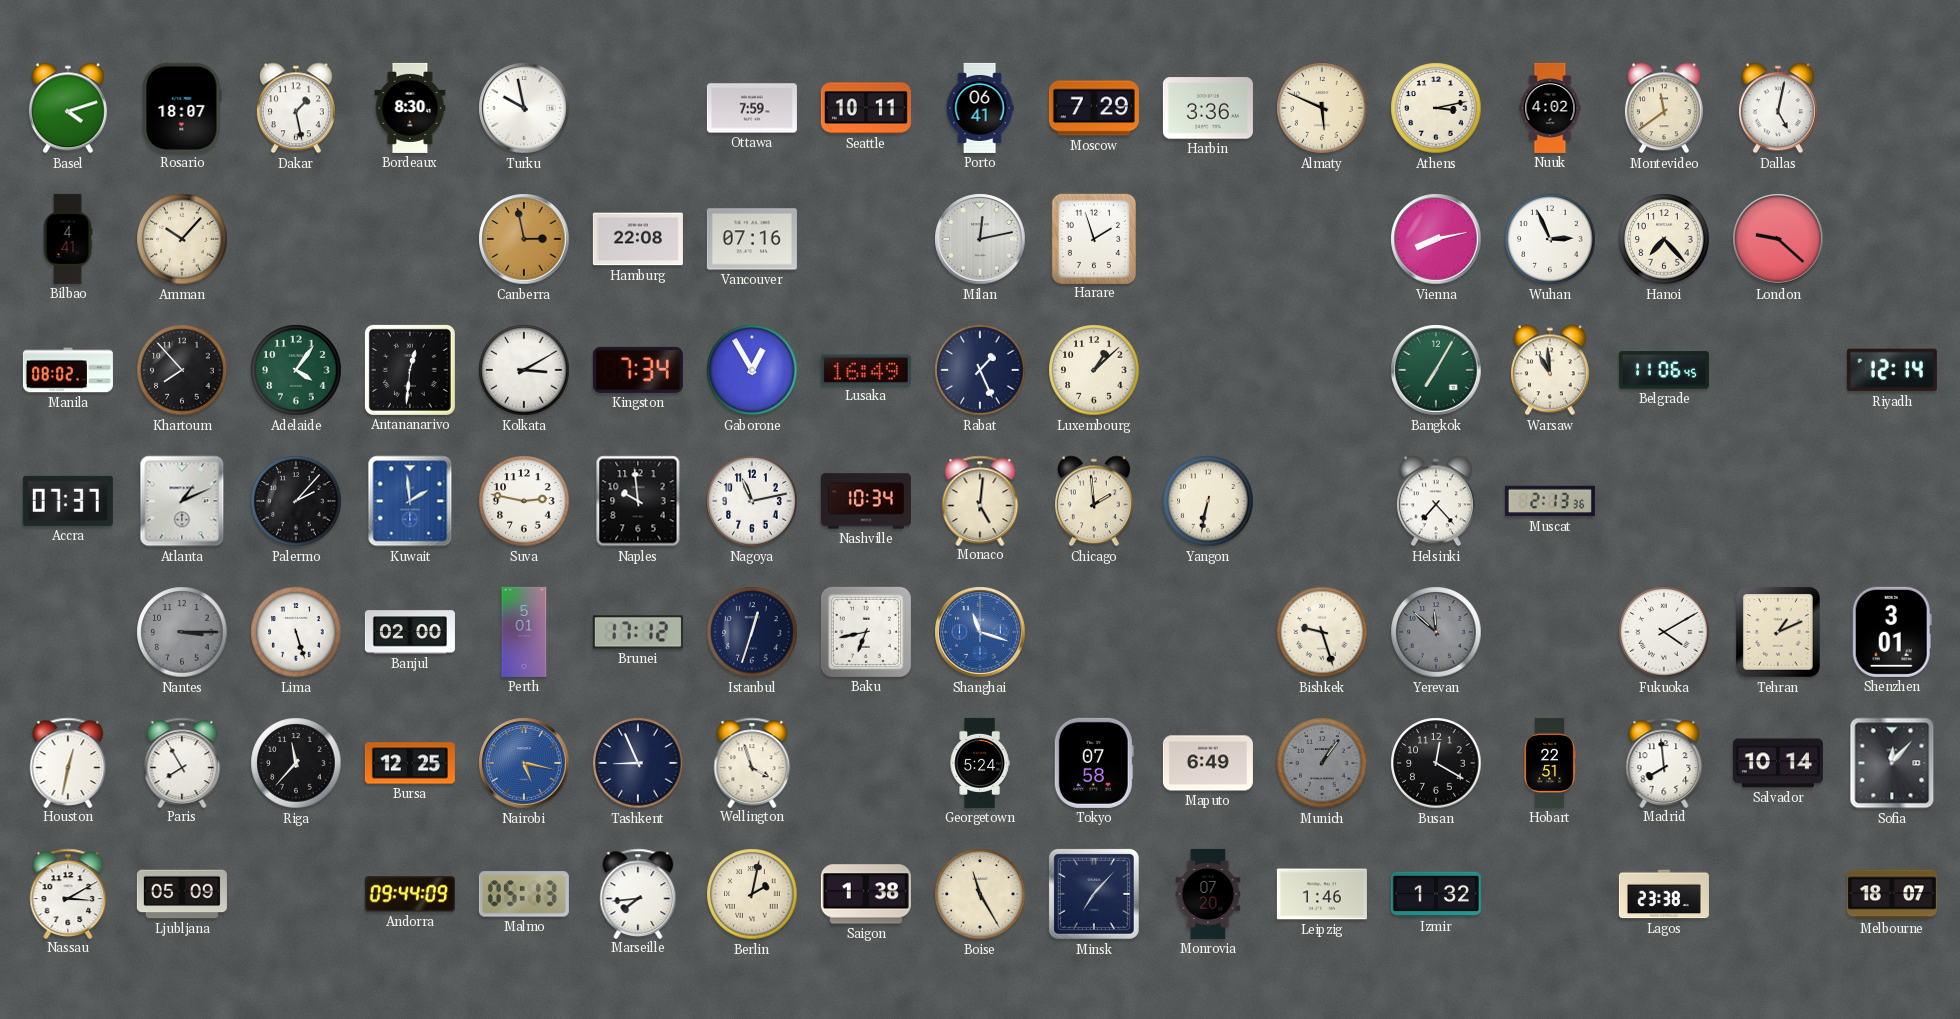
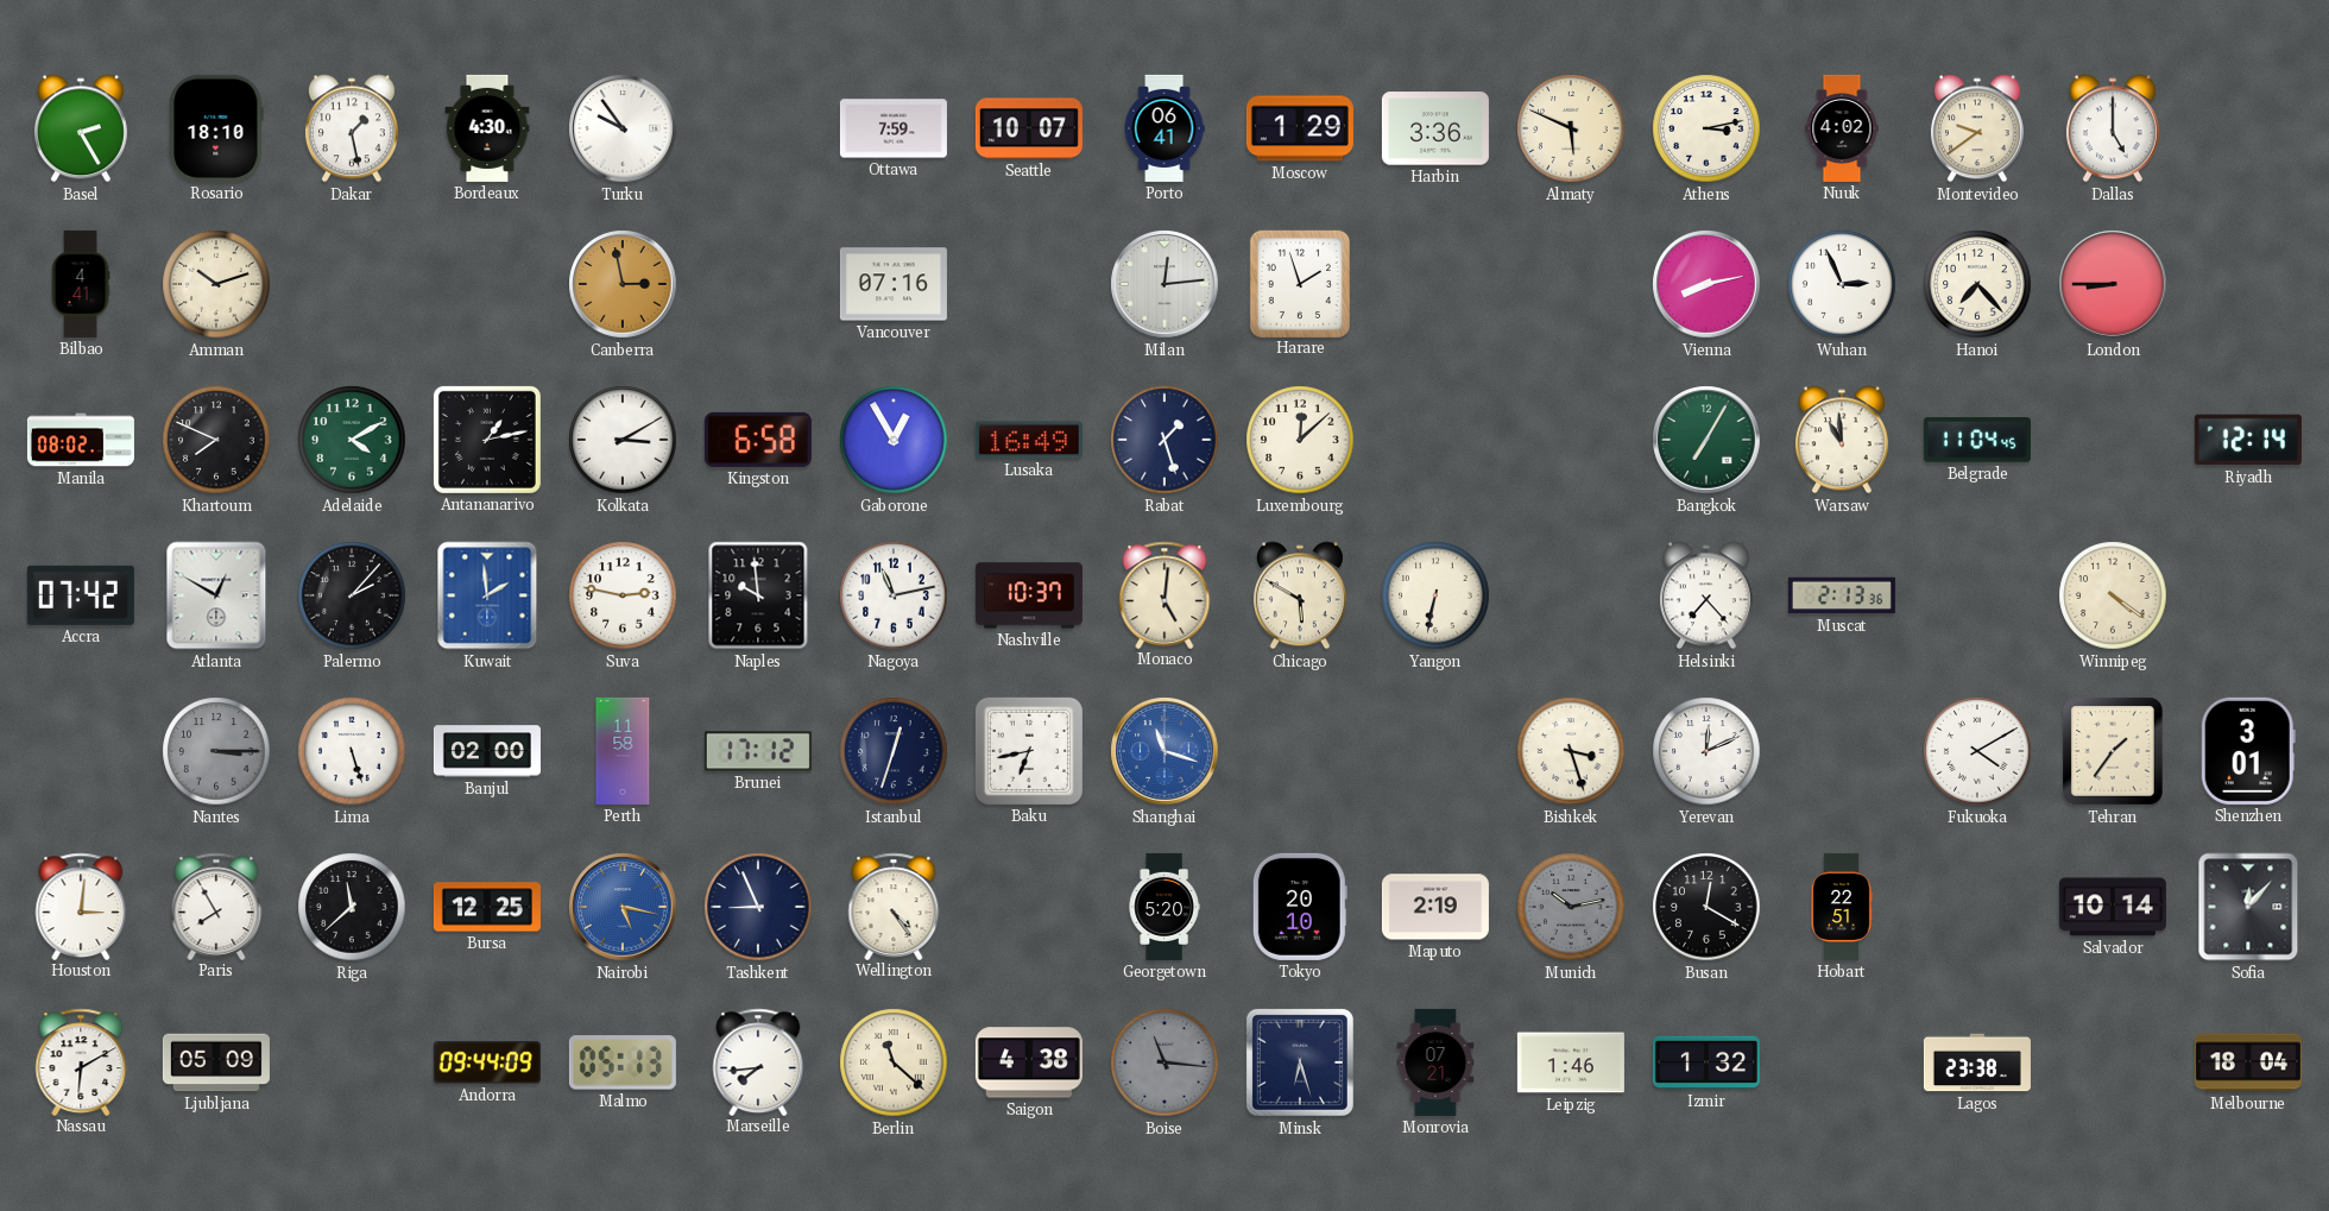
Basel: 4:12 -> 2:25
Rosario: 18:07 -> 18:10
Bordeaux: 8:30 -> 4:30
Turku: 9:58 -> 9:54
Seattle: 10:11 -> 10:07
Moscow: 7:29 -> 1:29
Montevideo: 11:39 -> 9:39
Dallas: 5:02 -> 5:00
Amman: 10:07 -> 10:12
Hamburg: 22:08 -> none
Milan: 12:13 -> 12:14
London: 9:22 -> 8:45
Khartoum: 7:53 -> 7:49
Adelaide: 4:06 -> 4:10
Antananarivo: 12:31 -> 1:13
Kingston: 7:34 -> 6:58
Rabat: 1:26 -> 1:27
Luxembourg: 1:08 -> 12:08
Belgrade: 11:06 -> 11:04
Accra: 07:37 -> 07:42
Atlanta: 1:11 -> 12:50
Nashville: 10:34 -> 10:37
Chicago: 1:59 -> 5:50
Winnipeg: none -> 4:21
Perth: 5:01 -> 11:58
Bishkek: 9:27 -> 3:27
Yerevan: 11:52 -> 12:11
Yerevan dial: grey -> white
Tehran: 1:11 -> 1:36
Houston: 12:32 -> 3:01
Riga: 11:37 -> 11:38
Wellington: 3:57 -> 4:24
Georgetown: 5:24 -> 5:20
Tokyo: 07:58 -> 20:10
Maputo: 6:49 -> 2:19
Munich: 1:06 -> 10:13
Madrid: 7:59 -> none
Nassau: 3:10 -> 6:10
Berlin: 2:02 -> 11:22
Saigon: 1:38 -> 4:38
Boise: 11:25 -> 11:16
Boise dial: cream -> grey
Minsk: 7:07 -> 6:27
Monrovia: 07:20 -> 07:21
Melbourne: 18:07 -> 18:04
